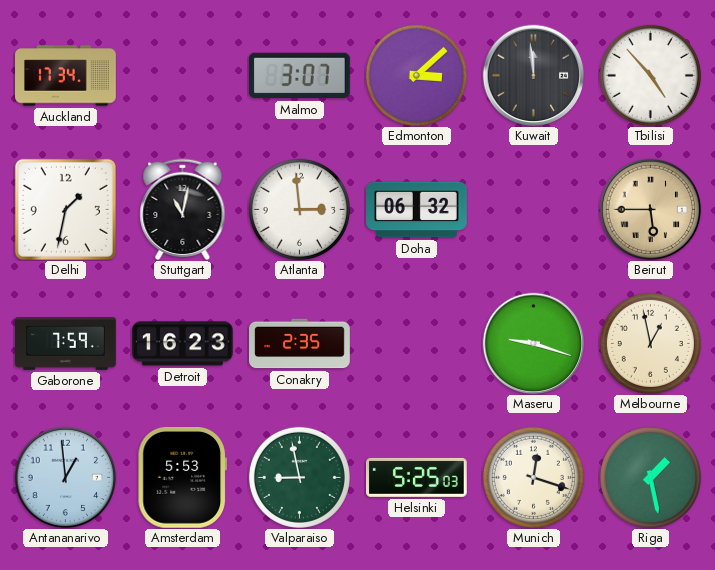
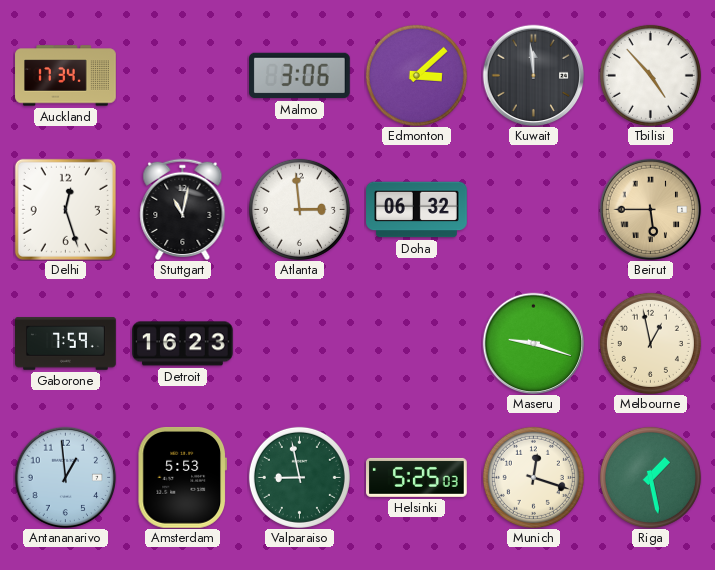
Malmo: 3:07 -> 3:06
Delhi: 1:32 -> 12:27
Conakry: 2:35 -> none
